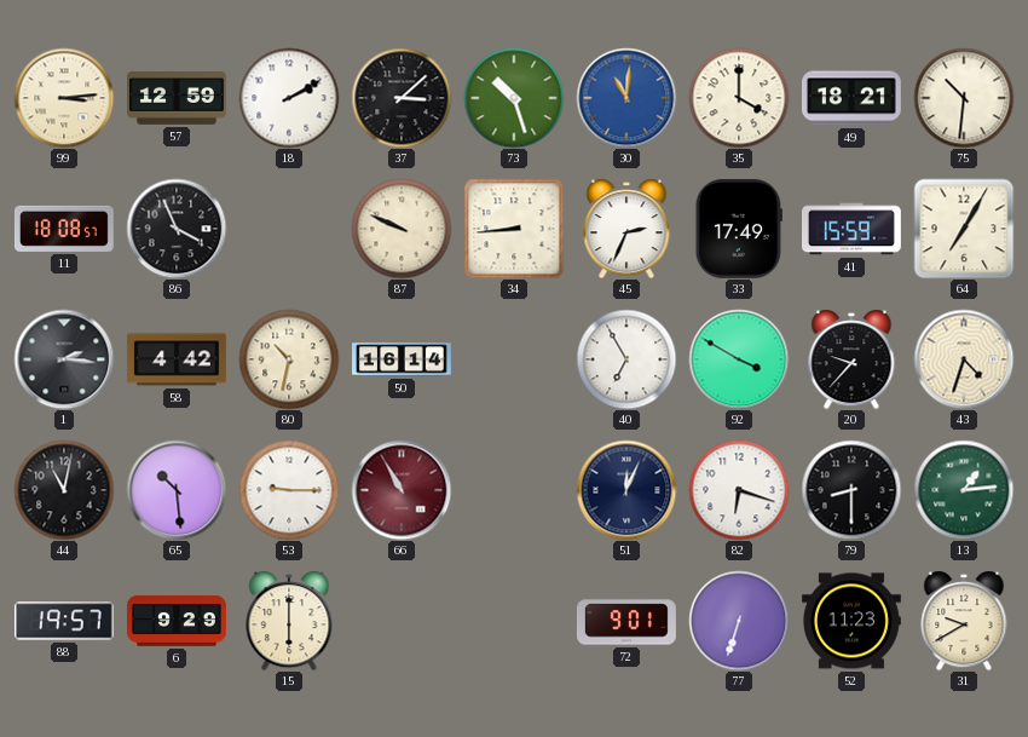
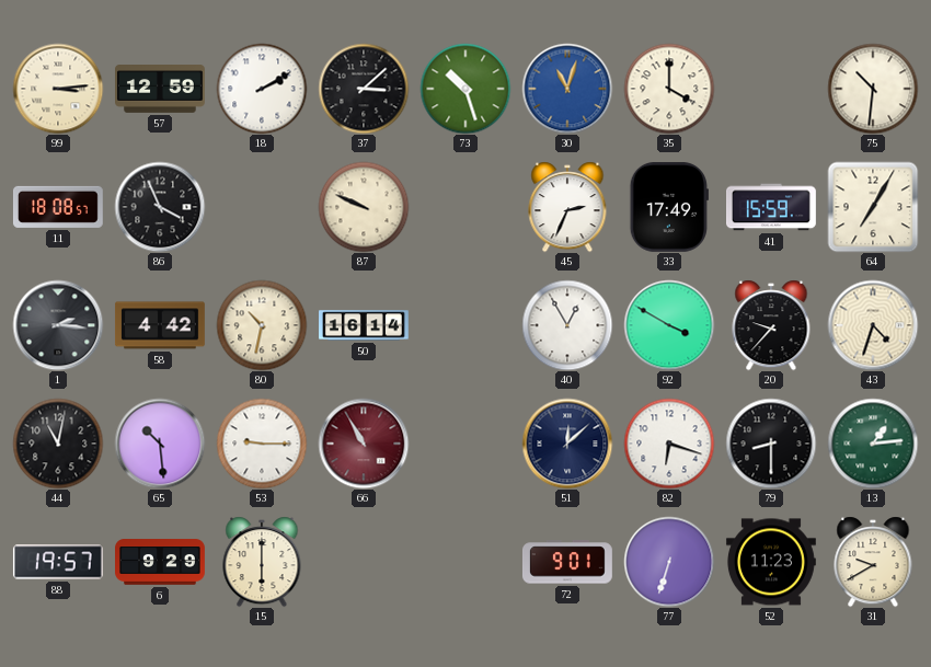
30: 11:01 -> 11:03
49: 18:21 -> none
34: 8:44 -> none
40: 6:55 -> 12:55
51: 12:04 -> 12:08
